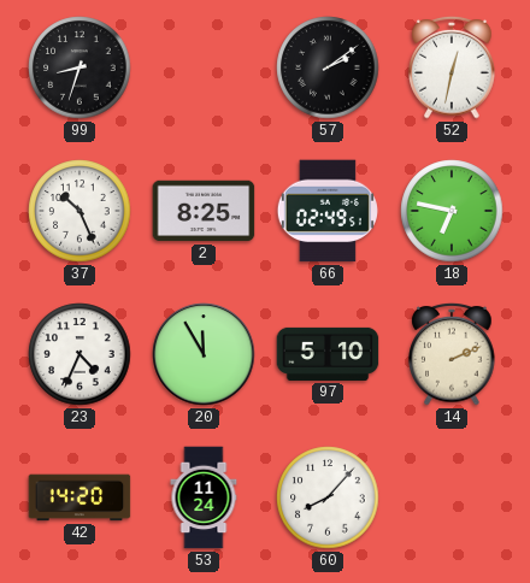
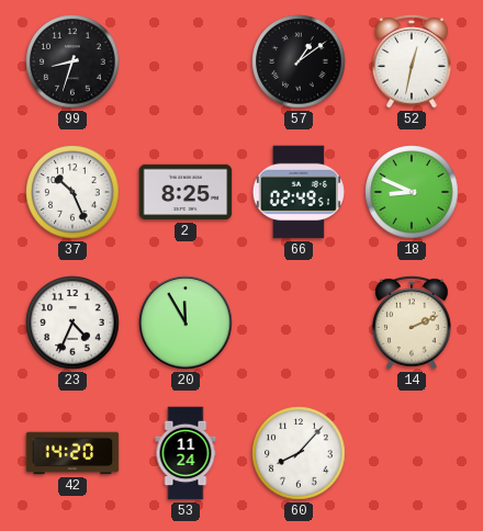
57: 2:09 -> 1:09
18: 6:47 -> 8:49
97: 5:10 -> none
